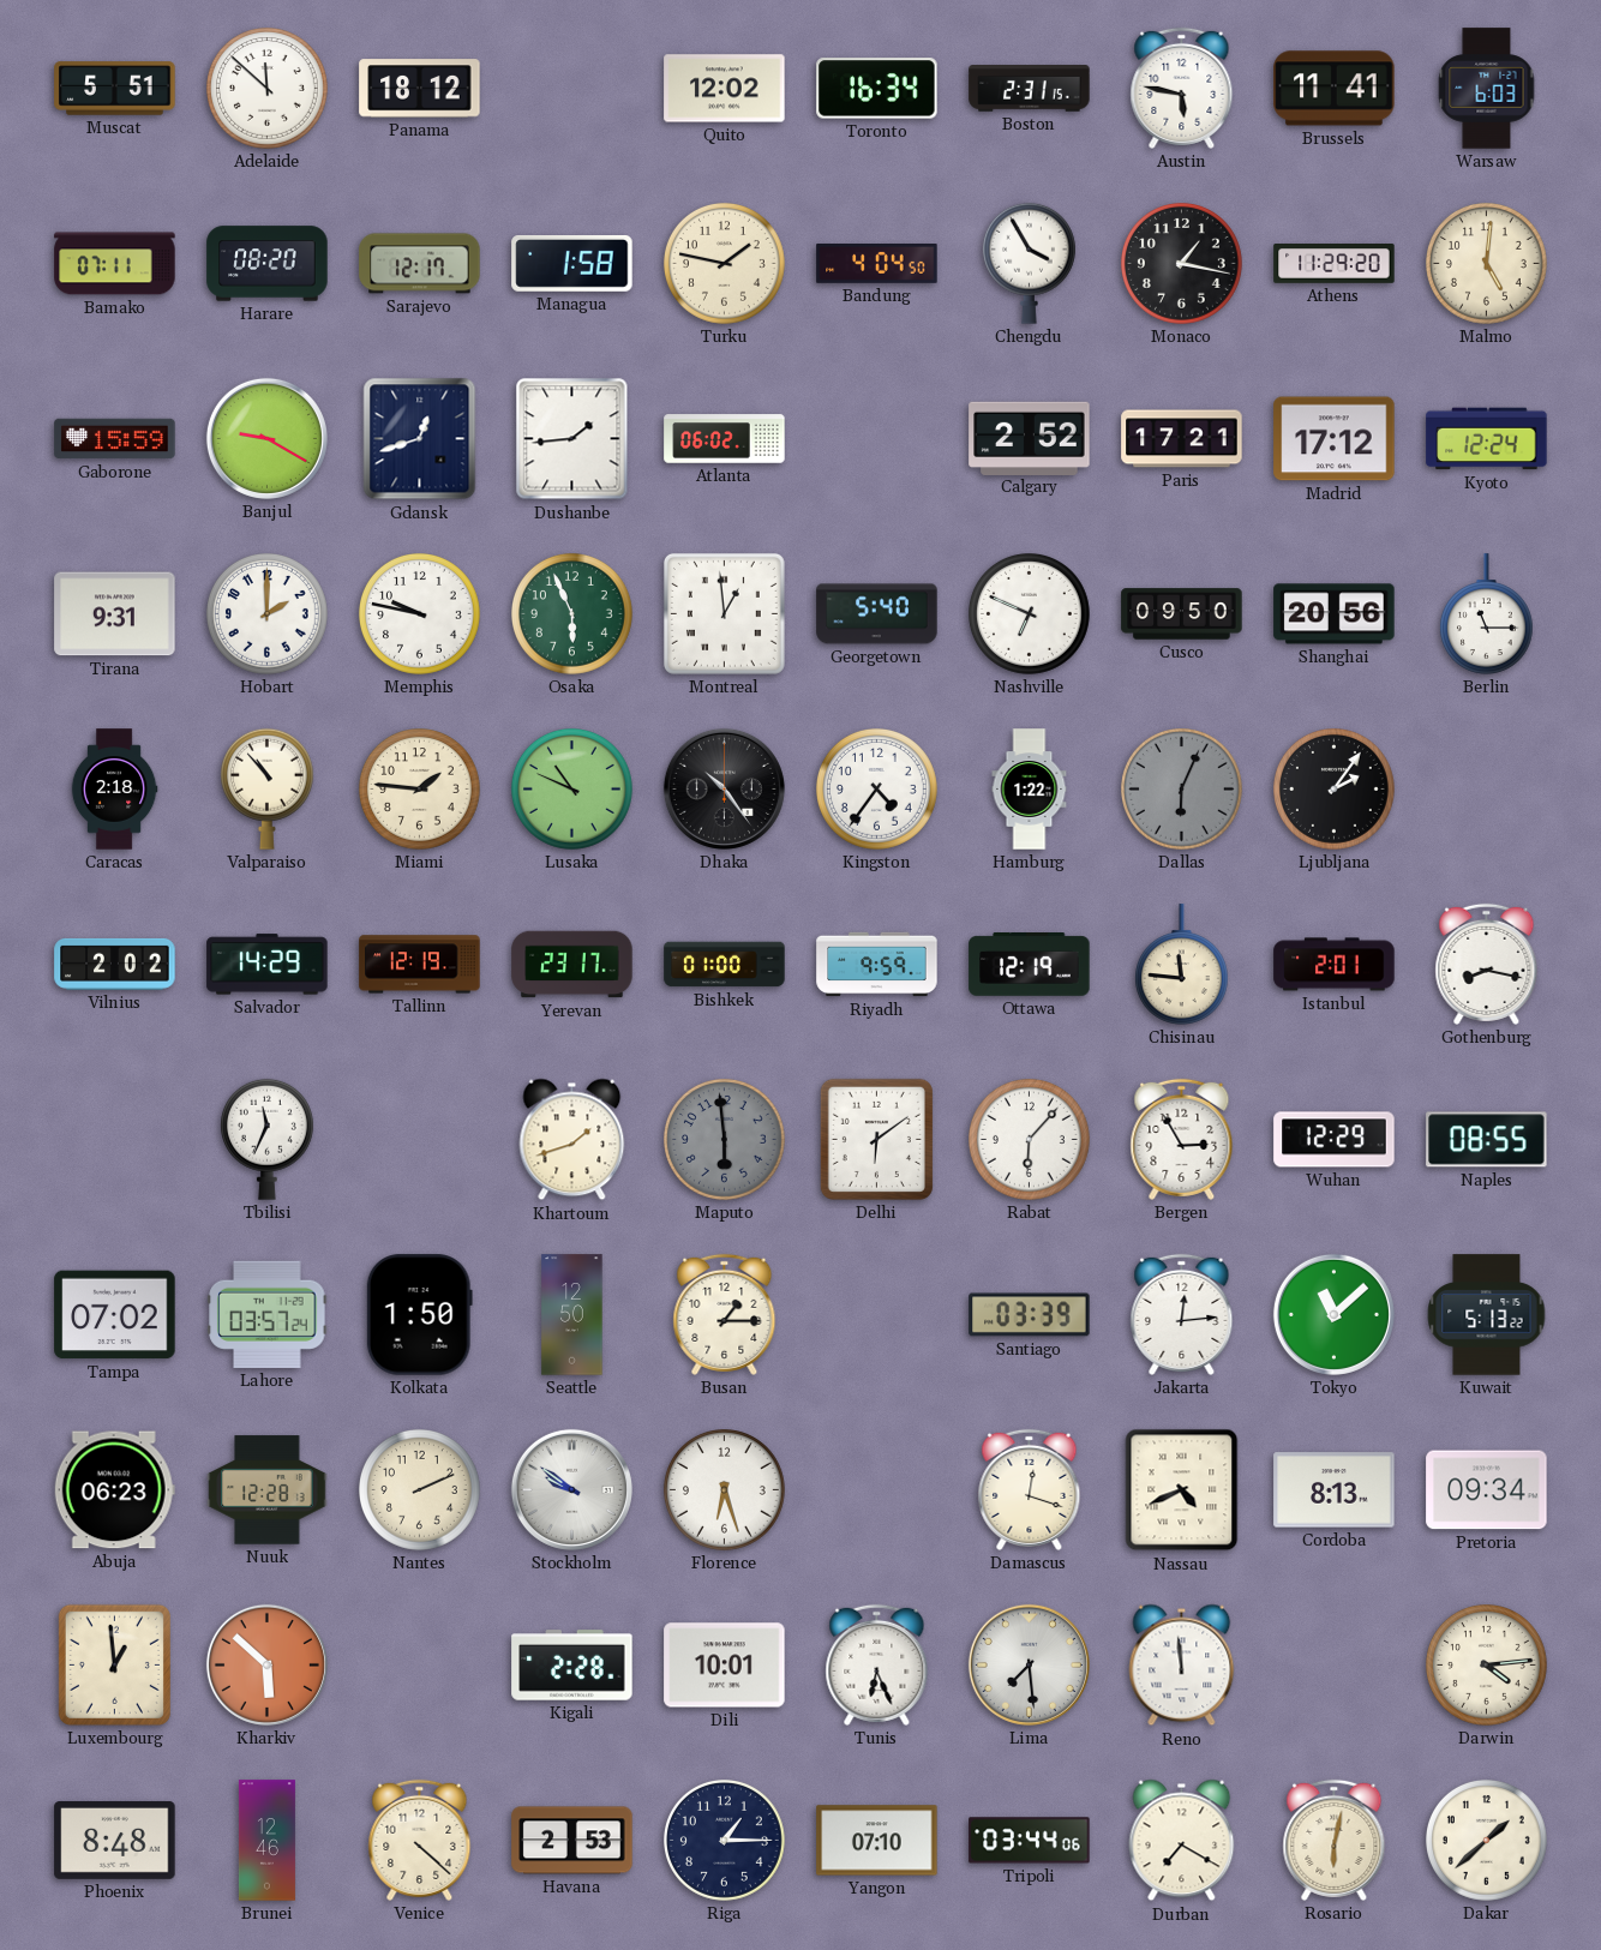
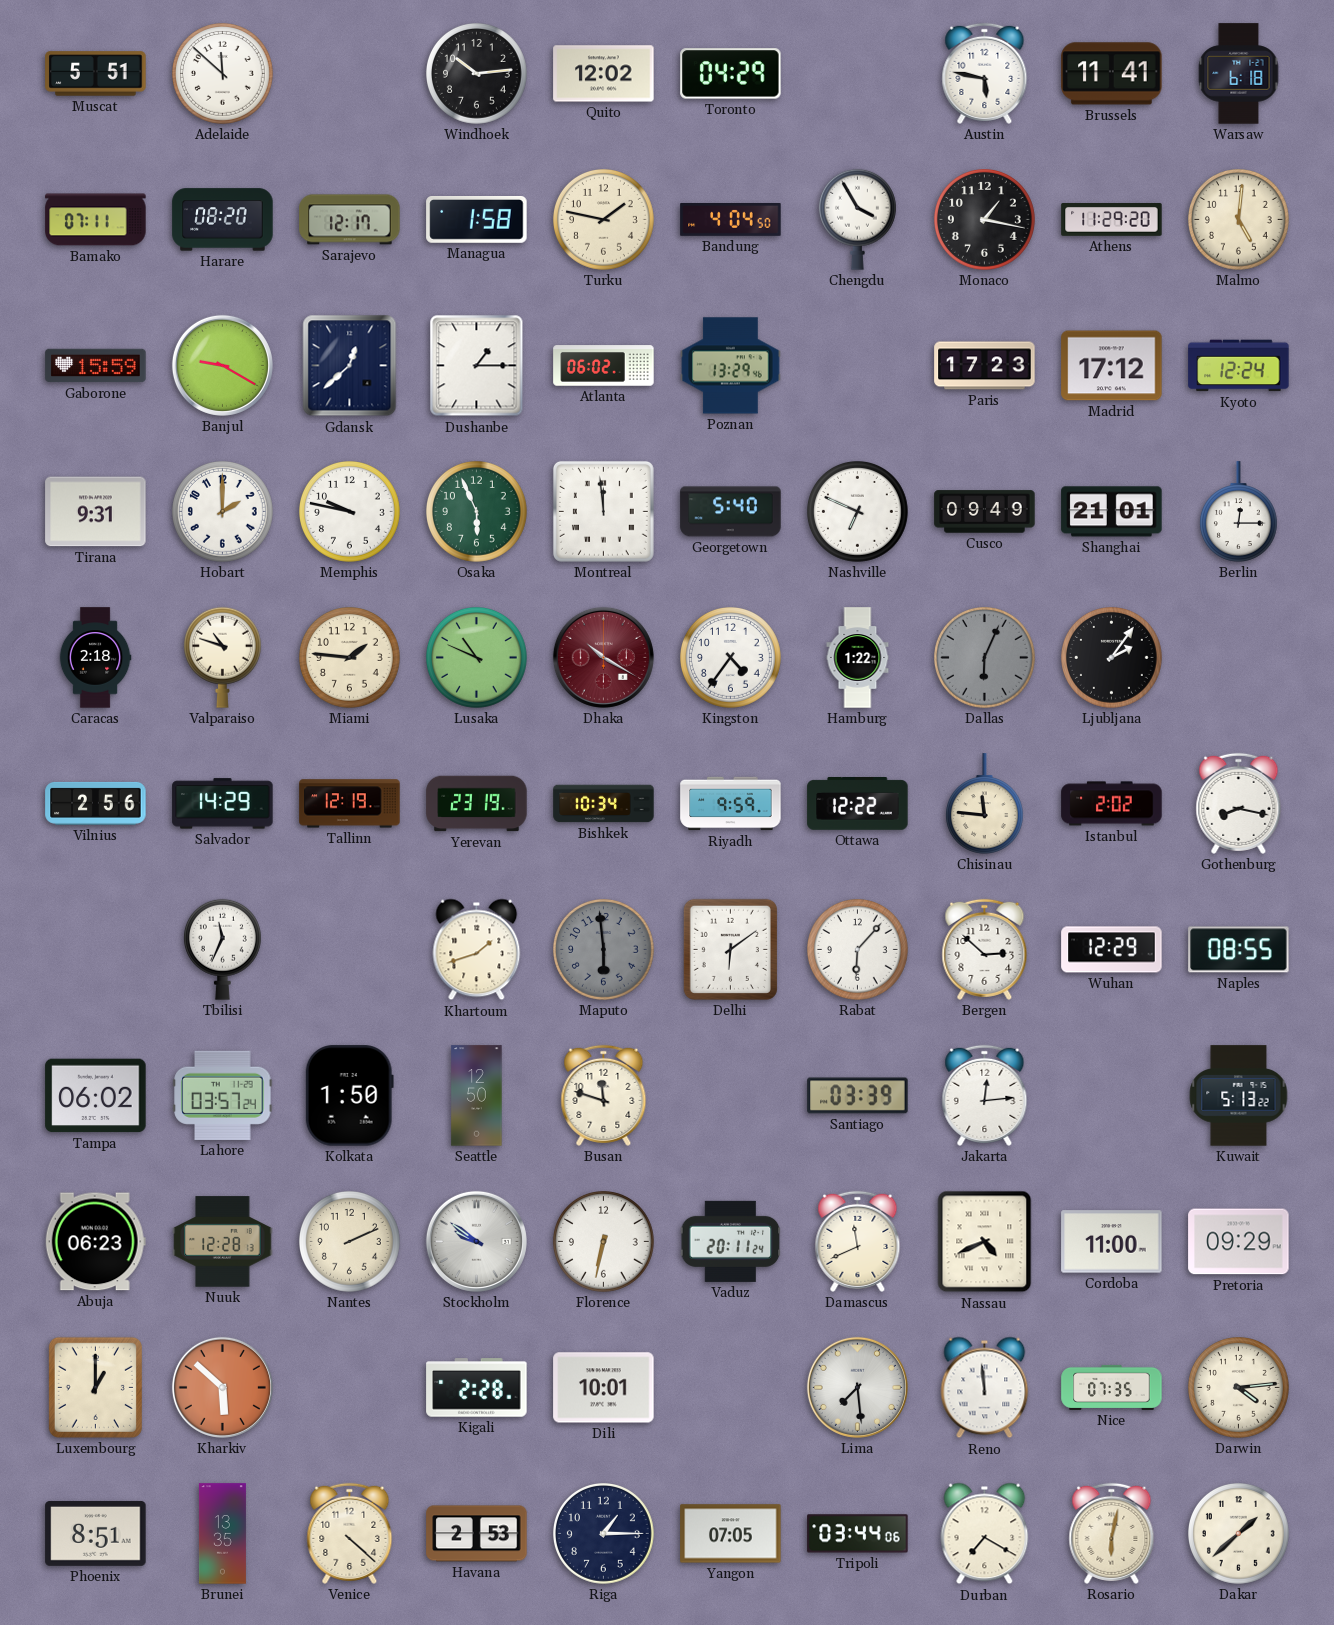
Panama: 18:12 -> none
Windhoek: none -> 10:14
Toronto: 16:34 -> 04:29
Boston: 2:31 -> none
Warsaw: 6:03 -> 6:18
Gdansk: 12:42 -> 12:38
Dushanbe: 1:44 -> 1:15
Poznan: none -> 13:29
Calgary: 2:52 -> none
Paris: 17:21 -> 17:23
Montreal: 12:59 -> 11:59
Cusco: 09:50 -> 09:49
Shanghai: 20:56 -> 21:01
Berlin: 11:15 -> 12:15
Valparaiso: 10:53 -> 10:48
Dhaka: 10:24 -> 10:20
Dhaka dial: black -> burgundy
Vilnius: 2:02 -> 2:56
Yerevan: 23:17 -> 23:19
Bishkek: 01:00 -> 10:34
Ottawa: 12:19 -> 12:22
Istanbul: 2:01 -> 2:02
Bergen: 2:55 -> 2:52
Tampa: 07:02 -> 06:02
Busan: 1:15 -> 11:48
Tokyo: 11:08 -> none
Florence: 6:27 -> 6:32
Vaduz: none -> 20:11
Damascus: 12:18 -> 11:41
Cordoba: 8:13 -> 11:00
Pretoria: 09:34 -> 09:29
Luxembourg: 12:59 -> 1:00
Tunis: 6:26 -> none
Nice: none -> 07:35
Phoenix: 8:48 -> 8:51
Brunei: 12:46 -> 13:35
Yangon: 07:10 -> 07:05
